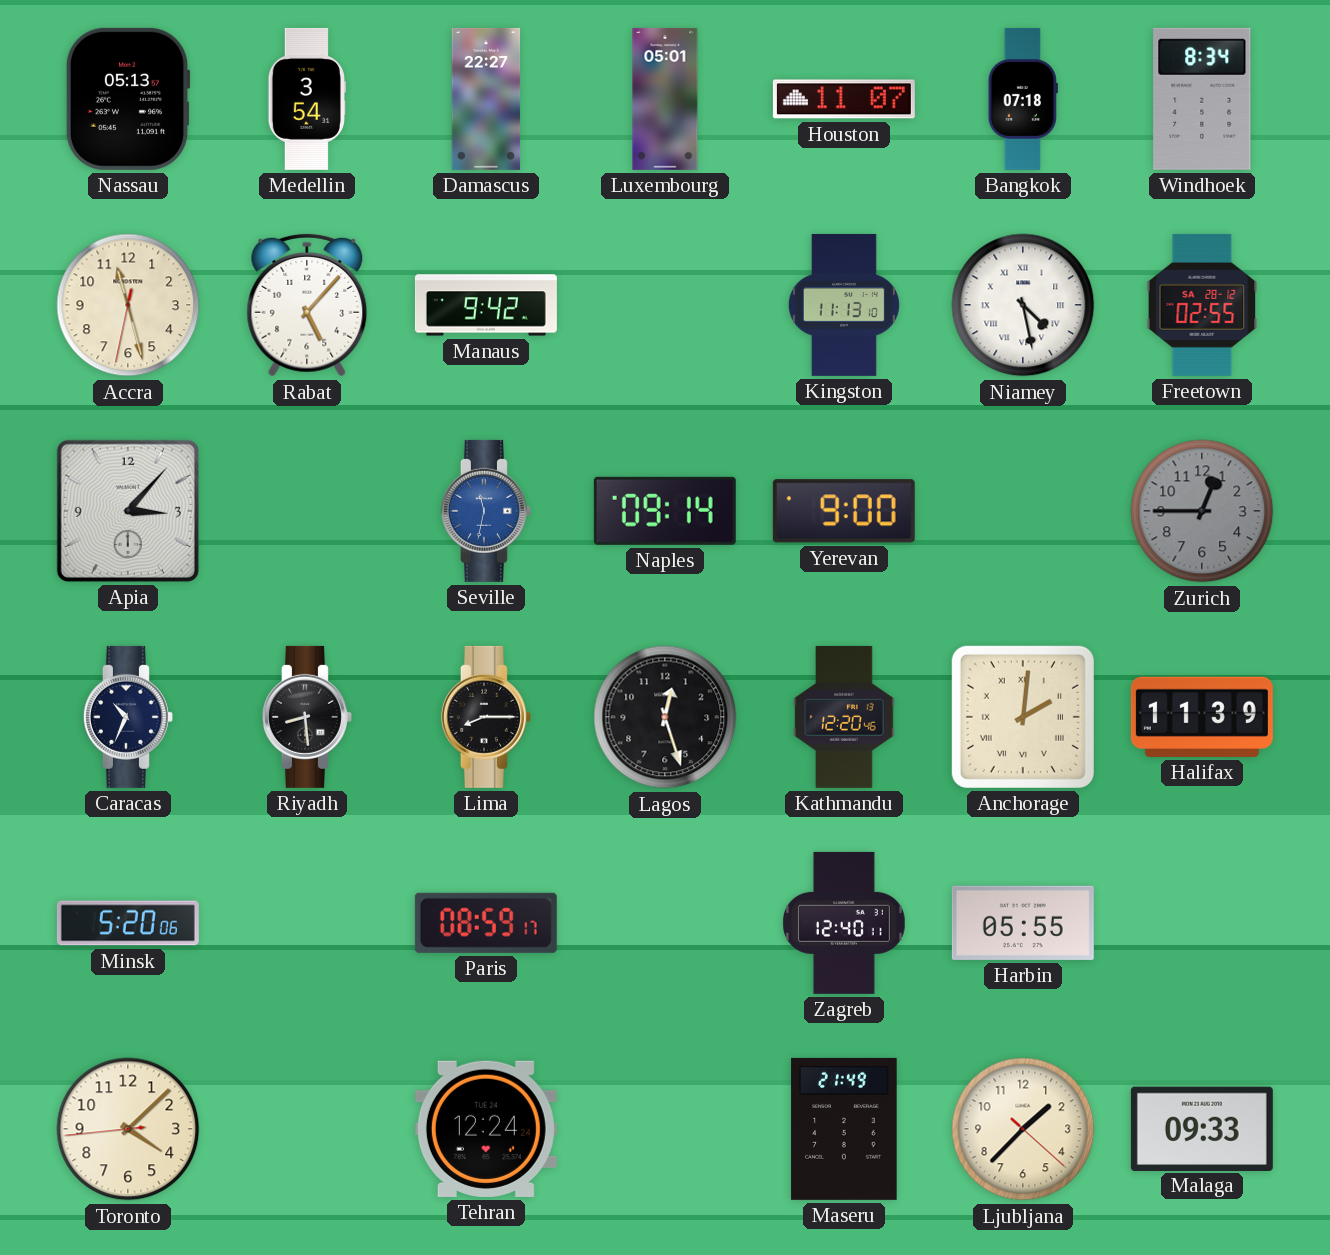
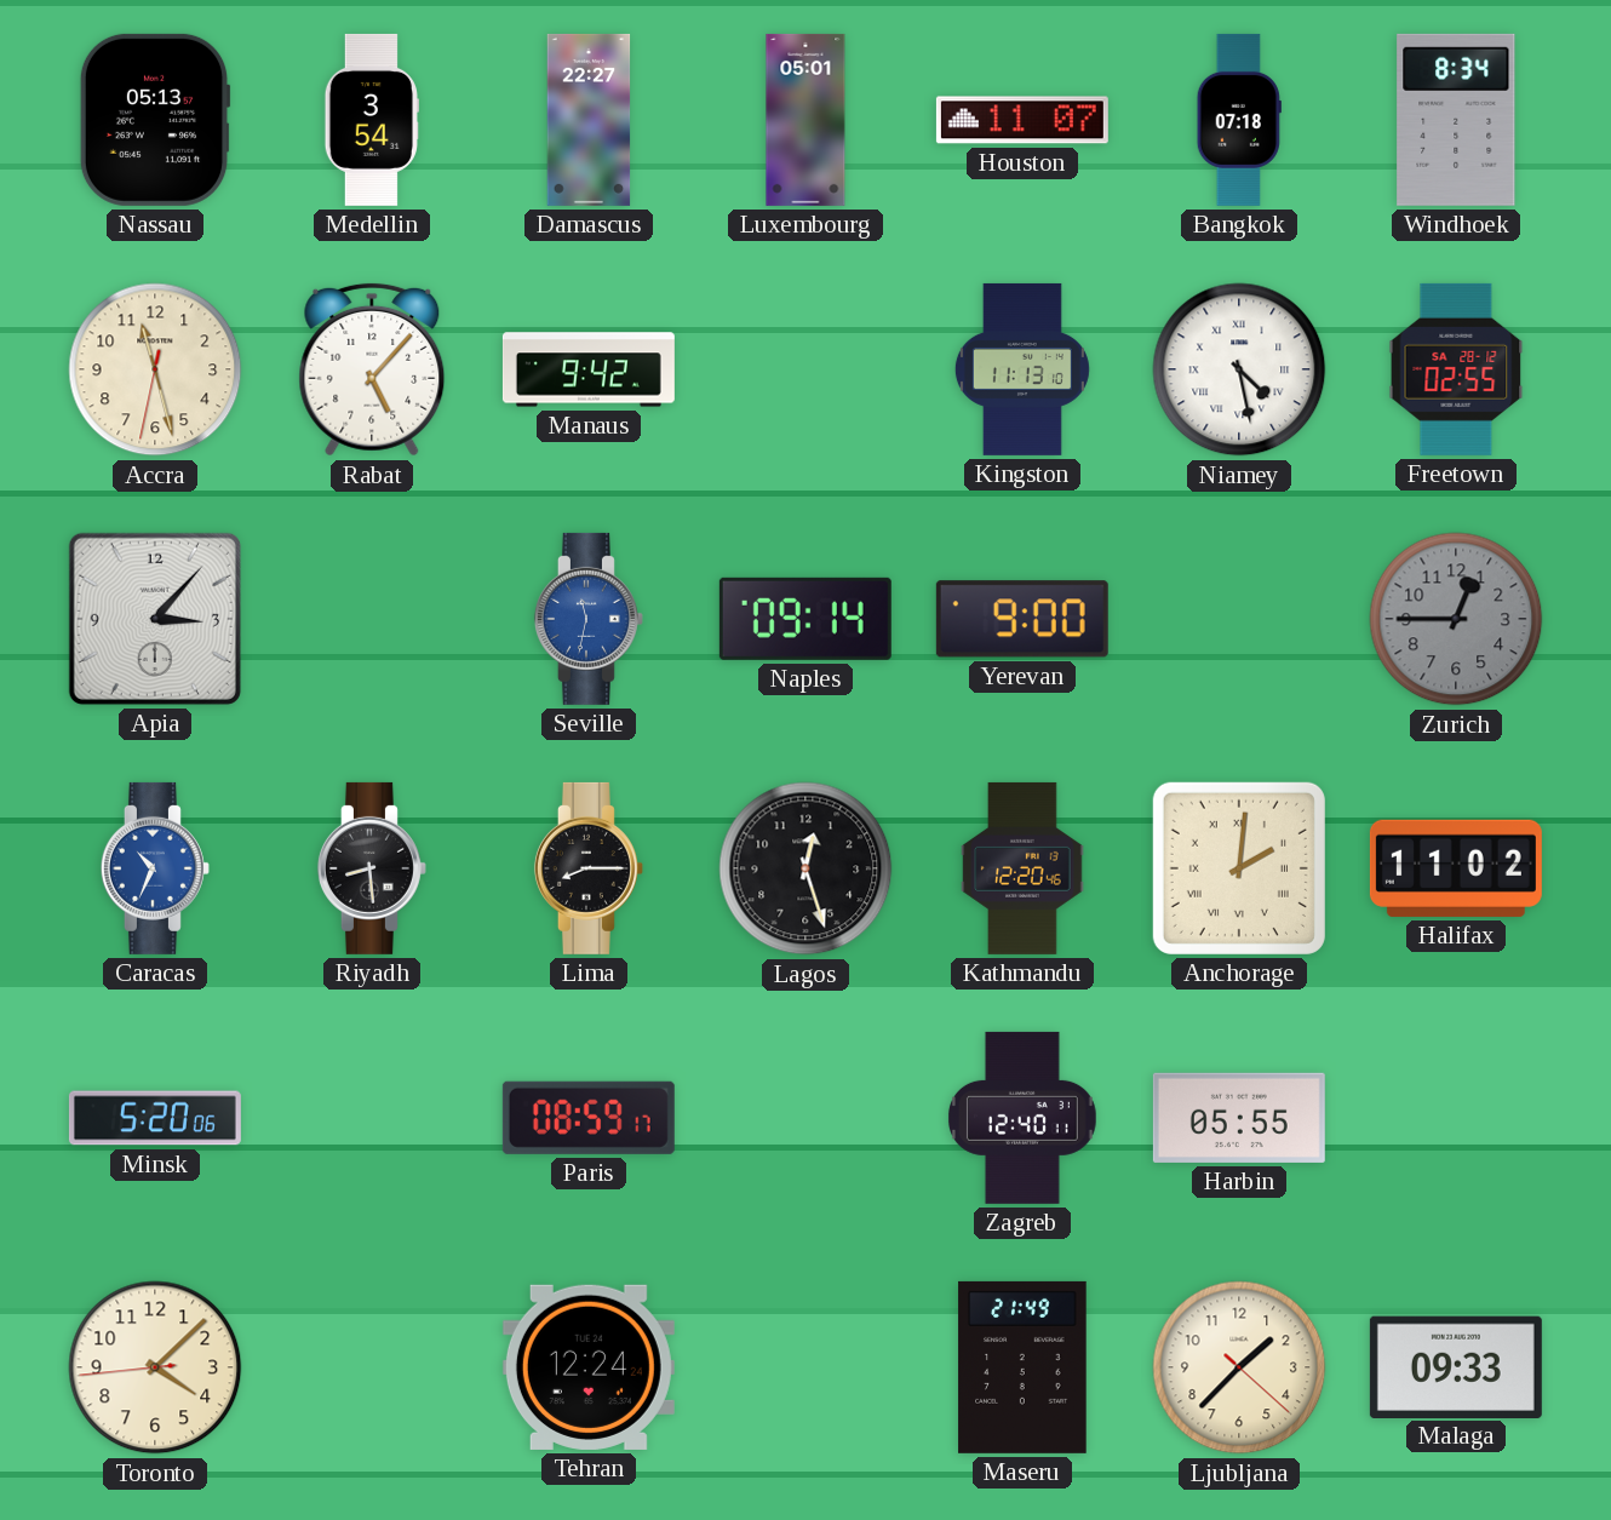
Caracas dial: navy -> blue
Halifax: 11:39 -> 11:02
